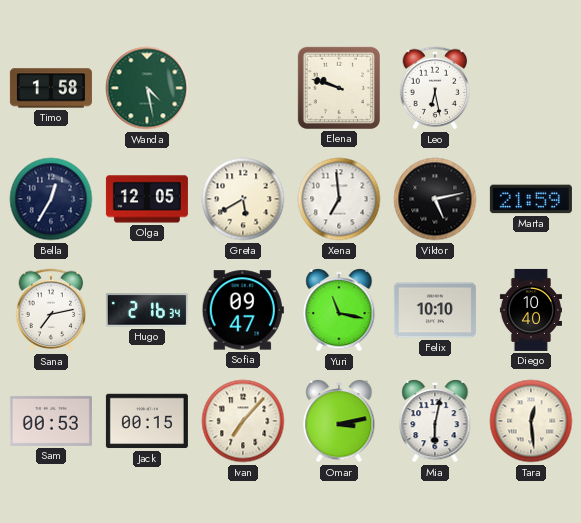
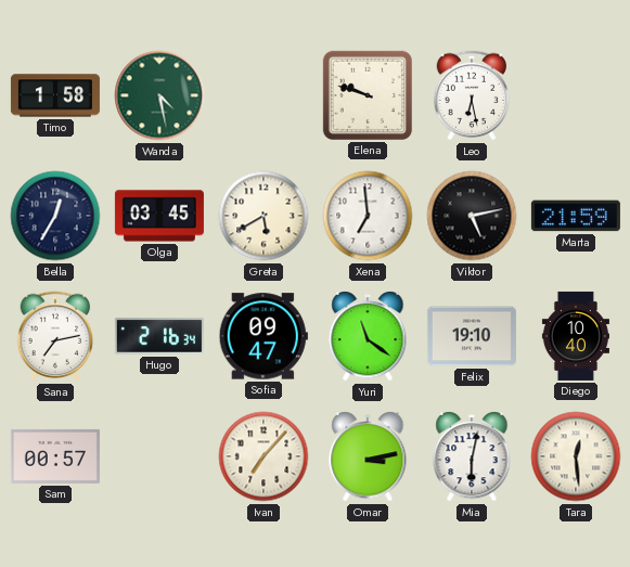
Olga: 12:05 -> 03:45
Yuri: 11:17 -> 11:21
Felix: 10:10 -> 19:10
Sam: 00:53 -> 00:57
Jack: 00:15 -> none
